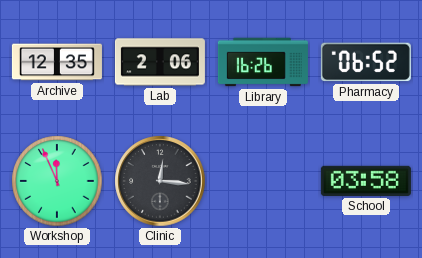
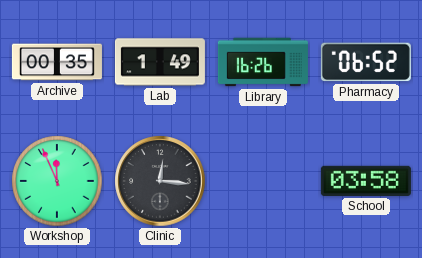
Archive: 12:35 -> 00:35
Lab: 2:06 -> 1:49
